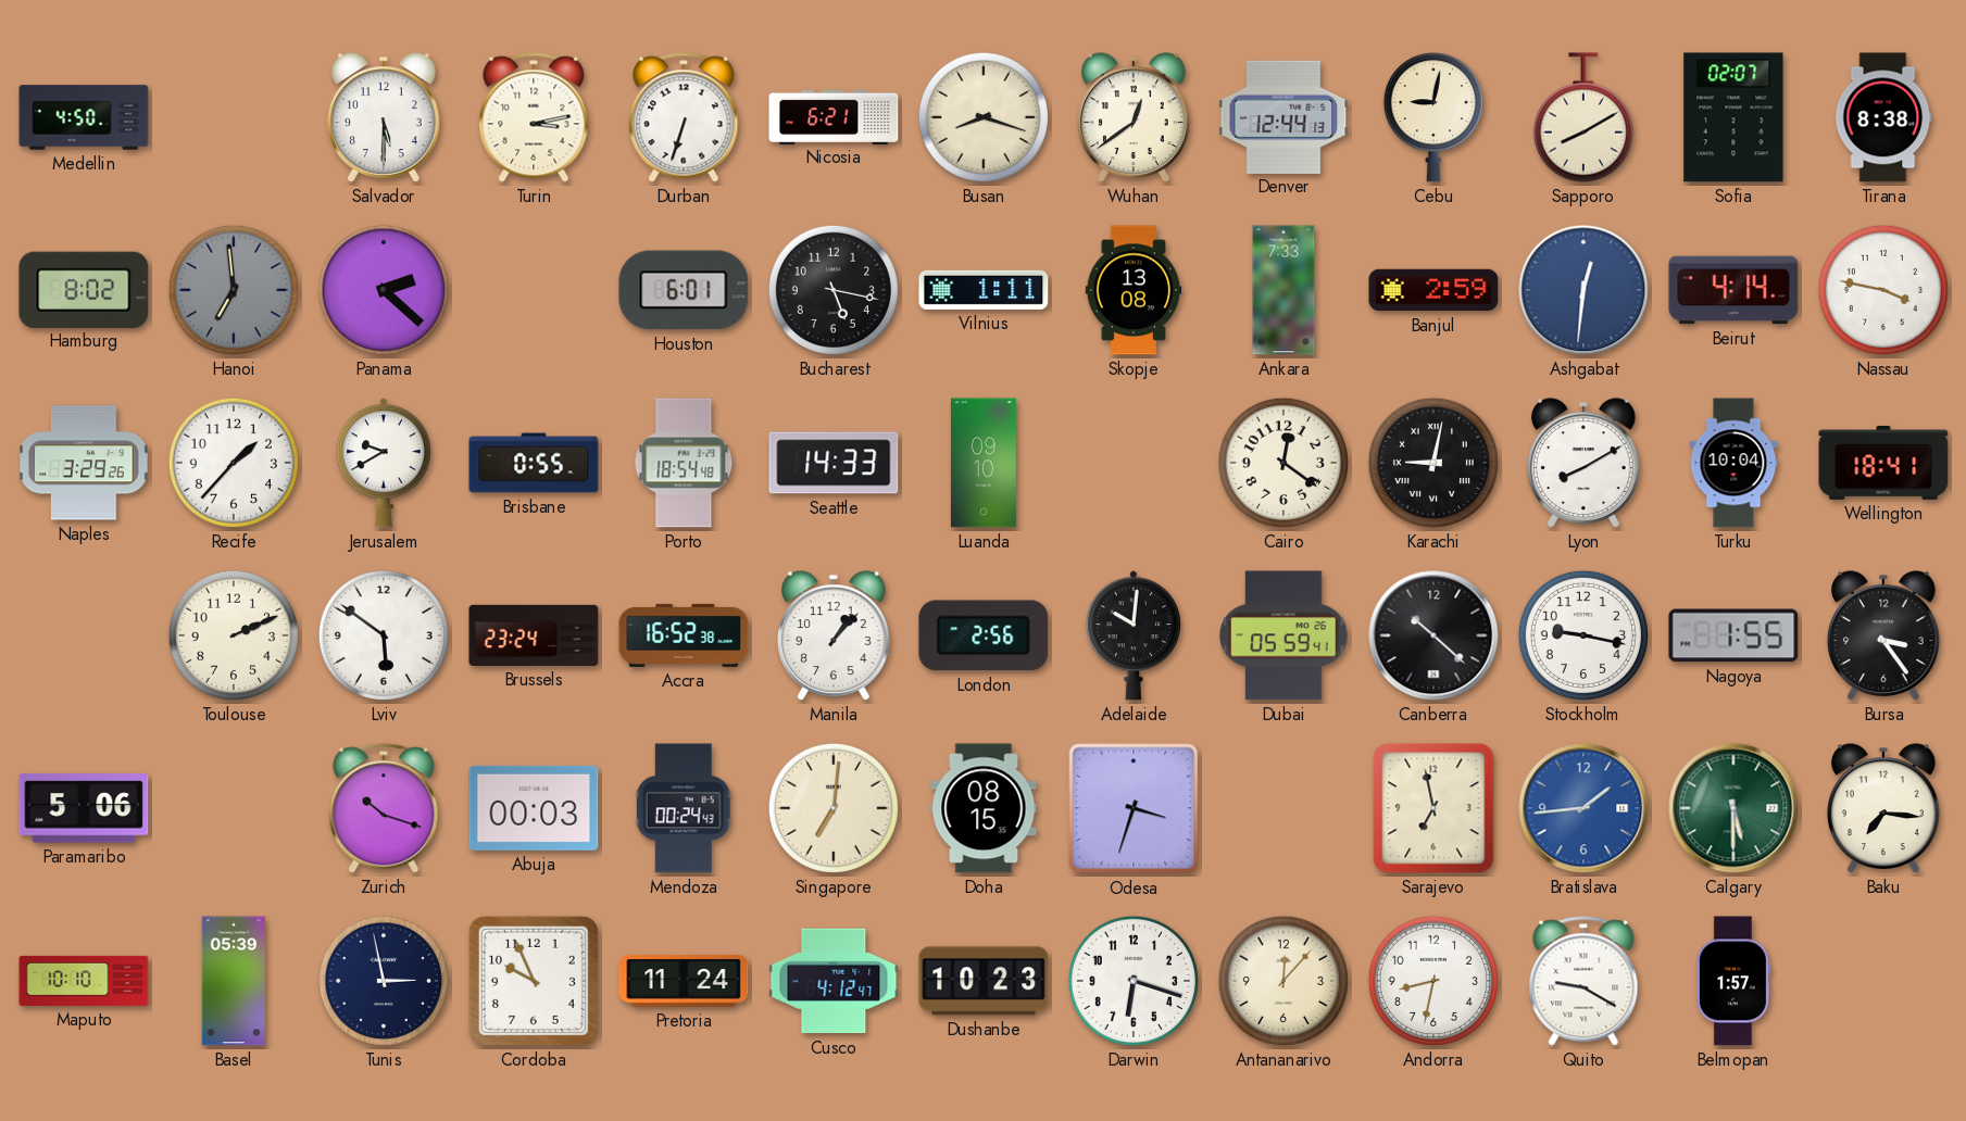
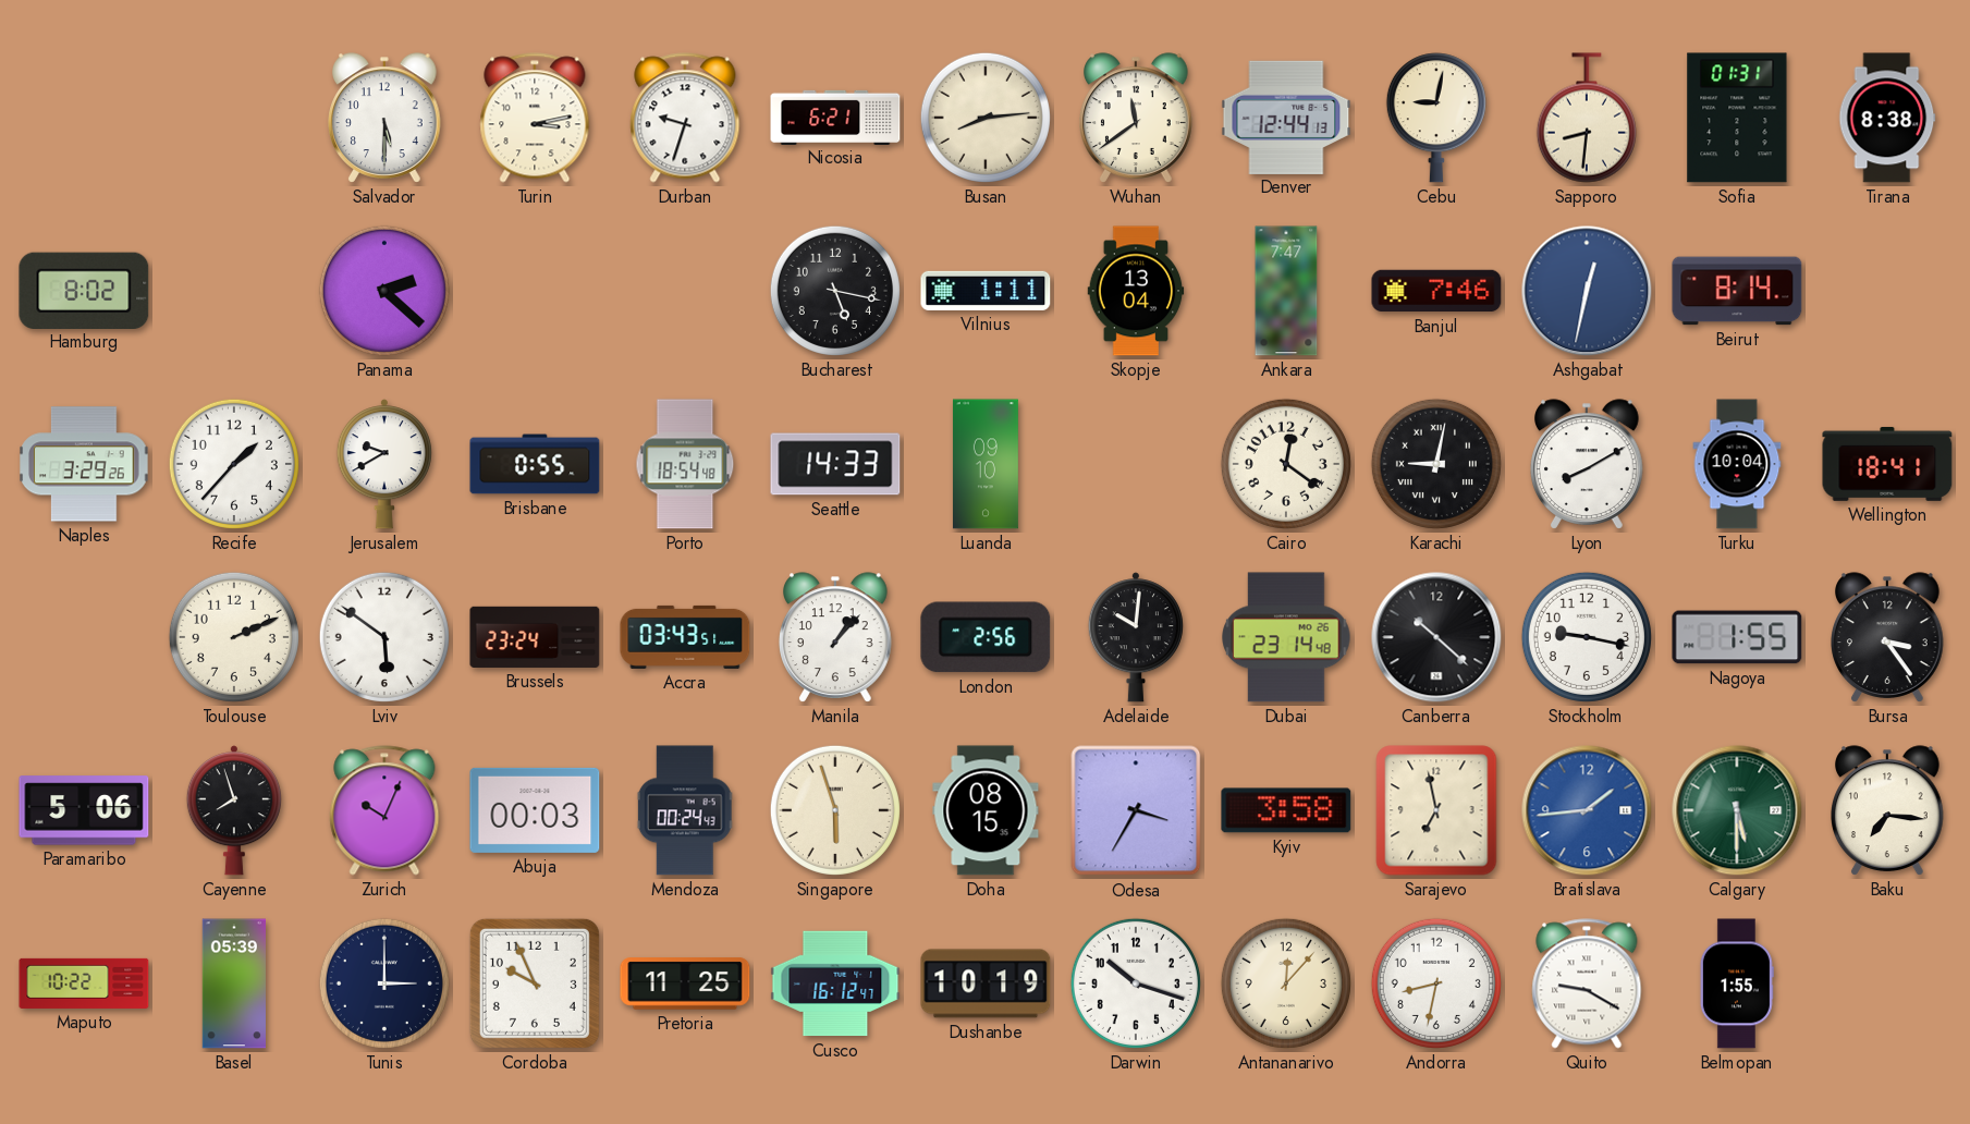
Medellin: 4:50 -> none
Durban: 6:33 -> 9:33
Busan: 8:18 -> 8:14
Wuhan: 12:39 -> 11:39
Sapporo: 8:10 -> 8:31
Sofia: 02:07 -> 01:31
Hanoi: 6:59 -> none
Houston: 6:01 -> none
Skopje: 13:08 -> 13:04
Ankara: 7:33 -> 7:47
Banjul: 2:59 -> 7:46
Ashgabat: 12:31 -> 12:32
Beirut: 4:14 -> 8:14
Nassau: 3:47 -> none
Accra: 16:52 -> 03:43
Dubai: 05:59 -> 23:14
Cayenne: none -> 7:57
Zurich: 10:18 -> 10:04
Singapore: 7:01 -> 5:57
Odesa: 3:33 -> 3:35
Kyiv: none -> 3:58
Maputo: 10:10 -> 10:22
Tunis: 2:58 -> 3:00
Pretoria: 11:24 -> 11:25
Cusco: 4:12 -> 16:12
Dushanbe: 10:23 -> 10:19
Darwin: 6:18 -> 10:18
Belmopan: 1:57 -> 1:55
